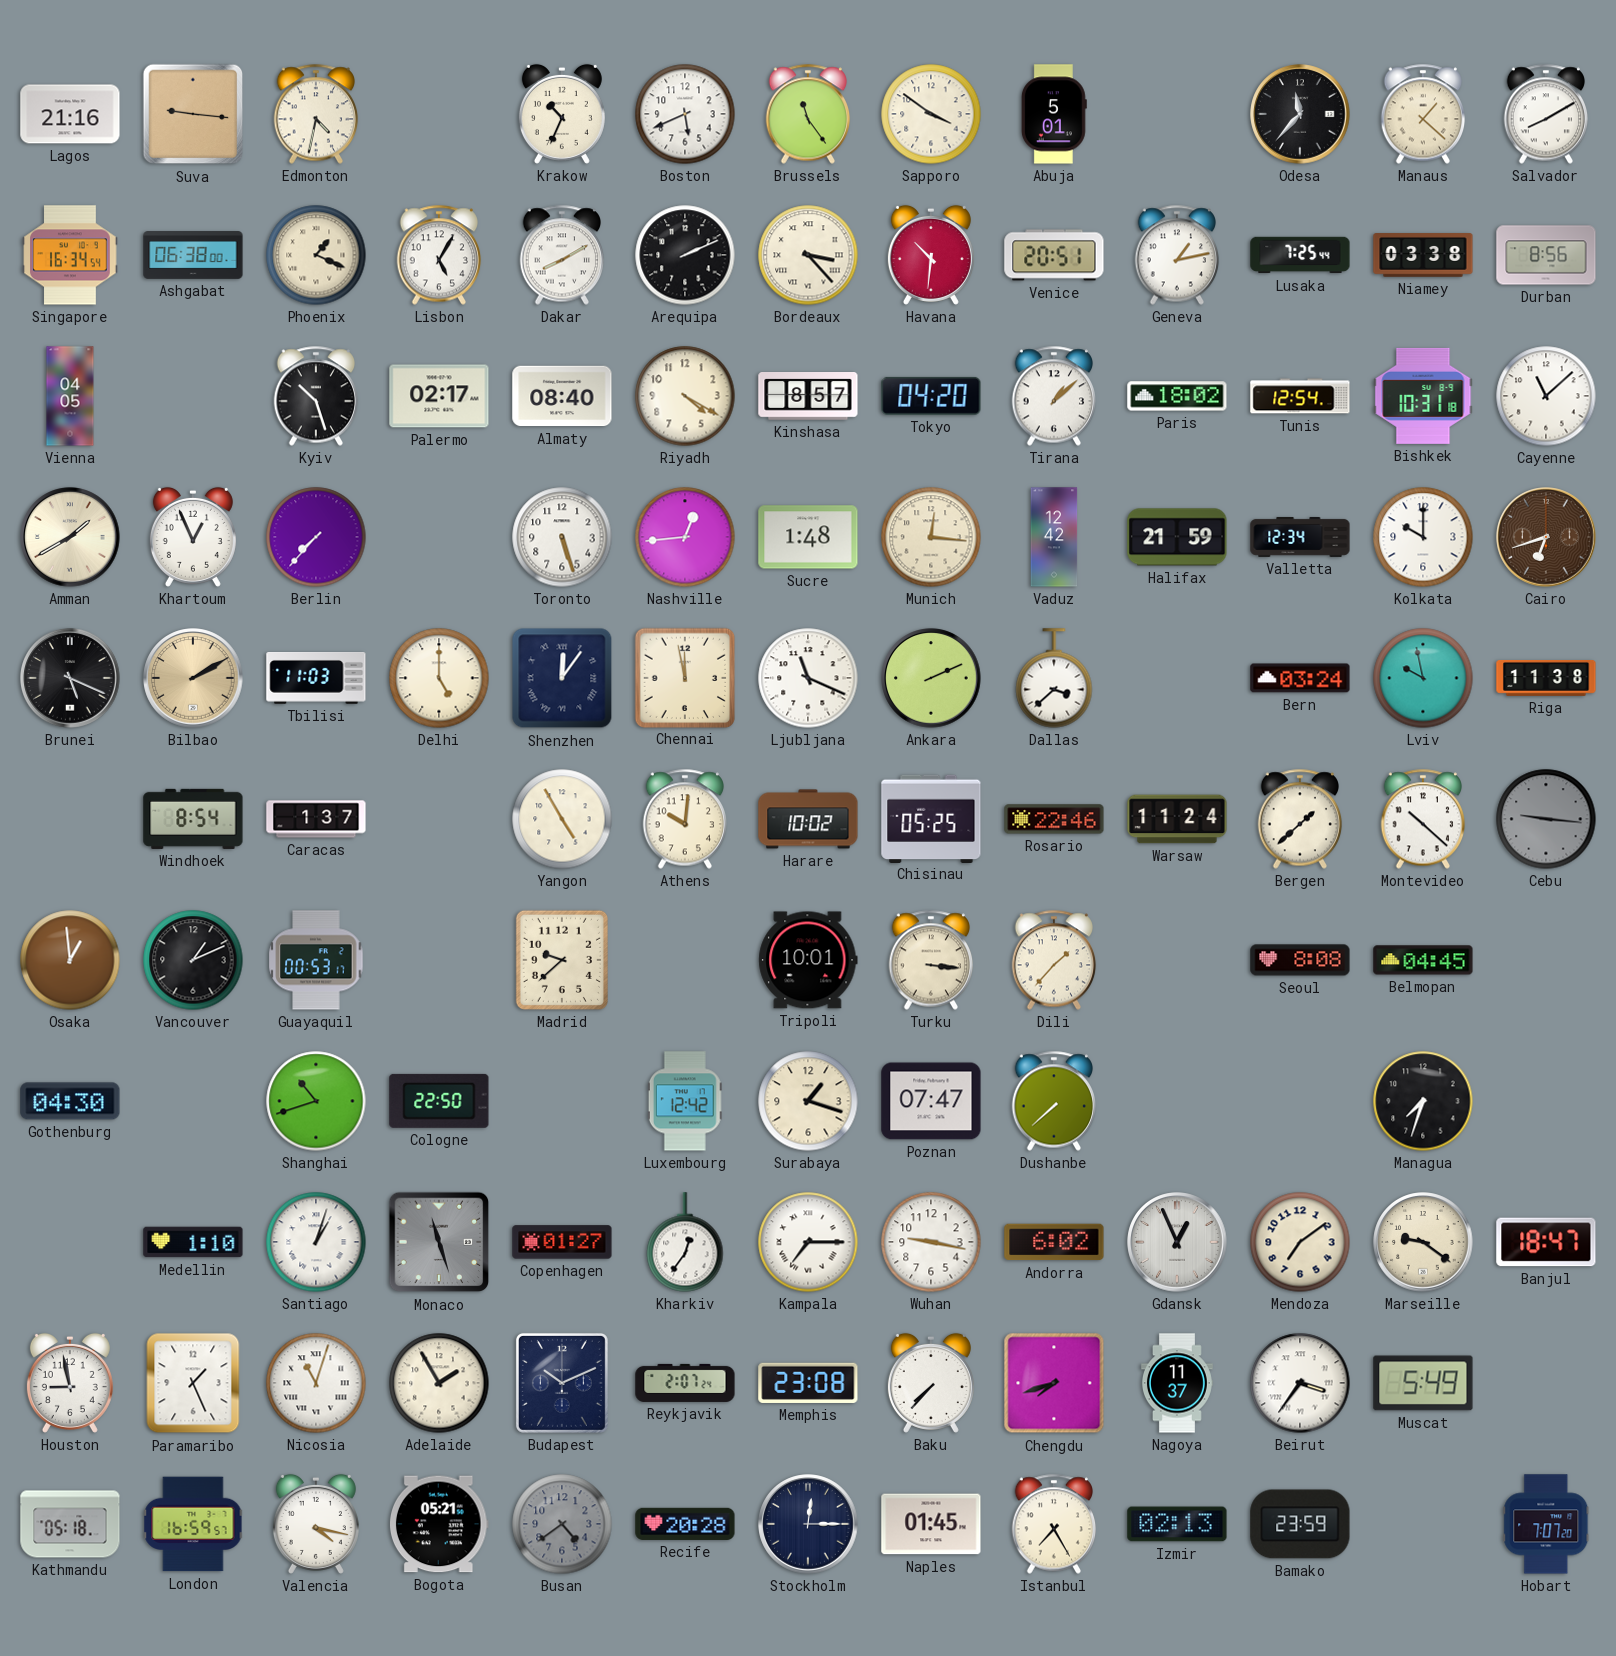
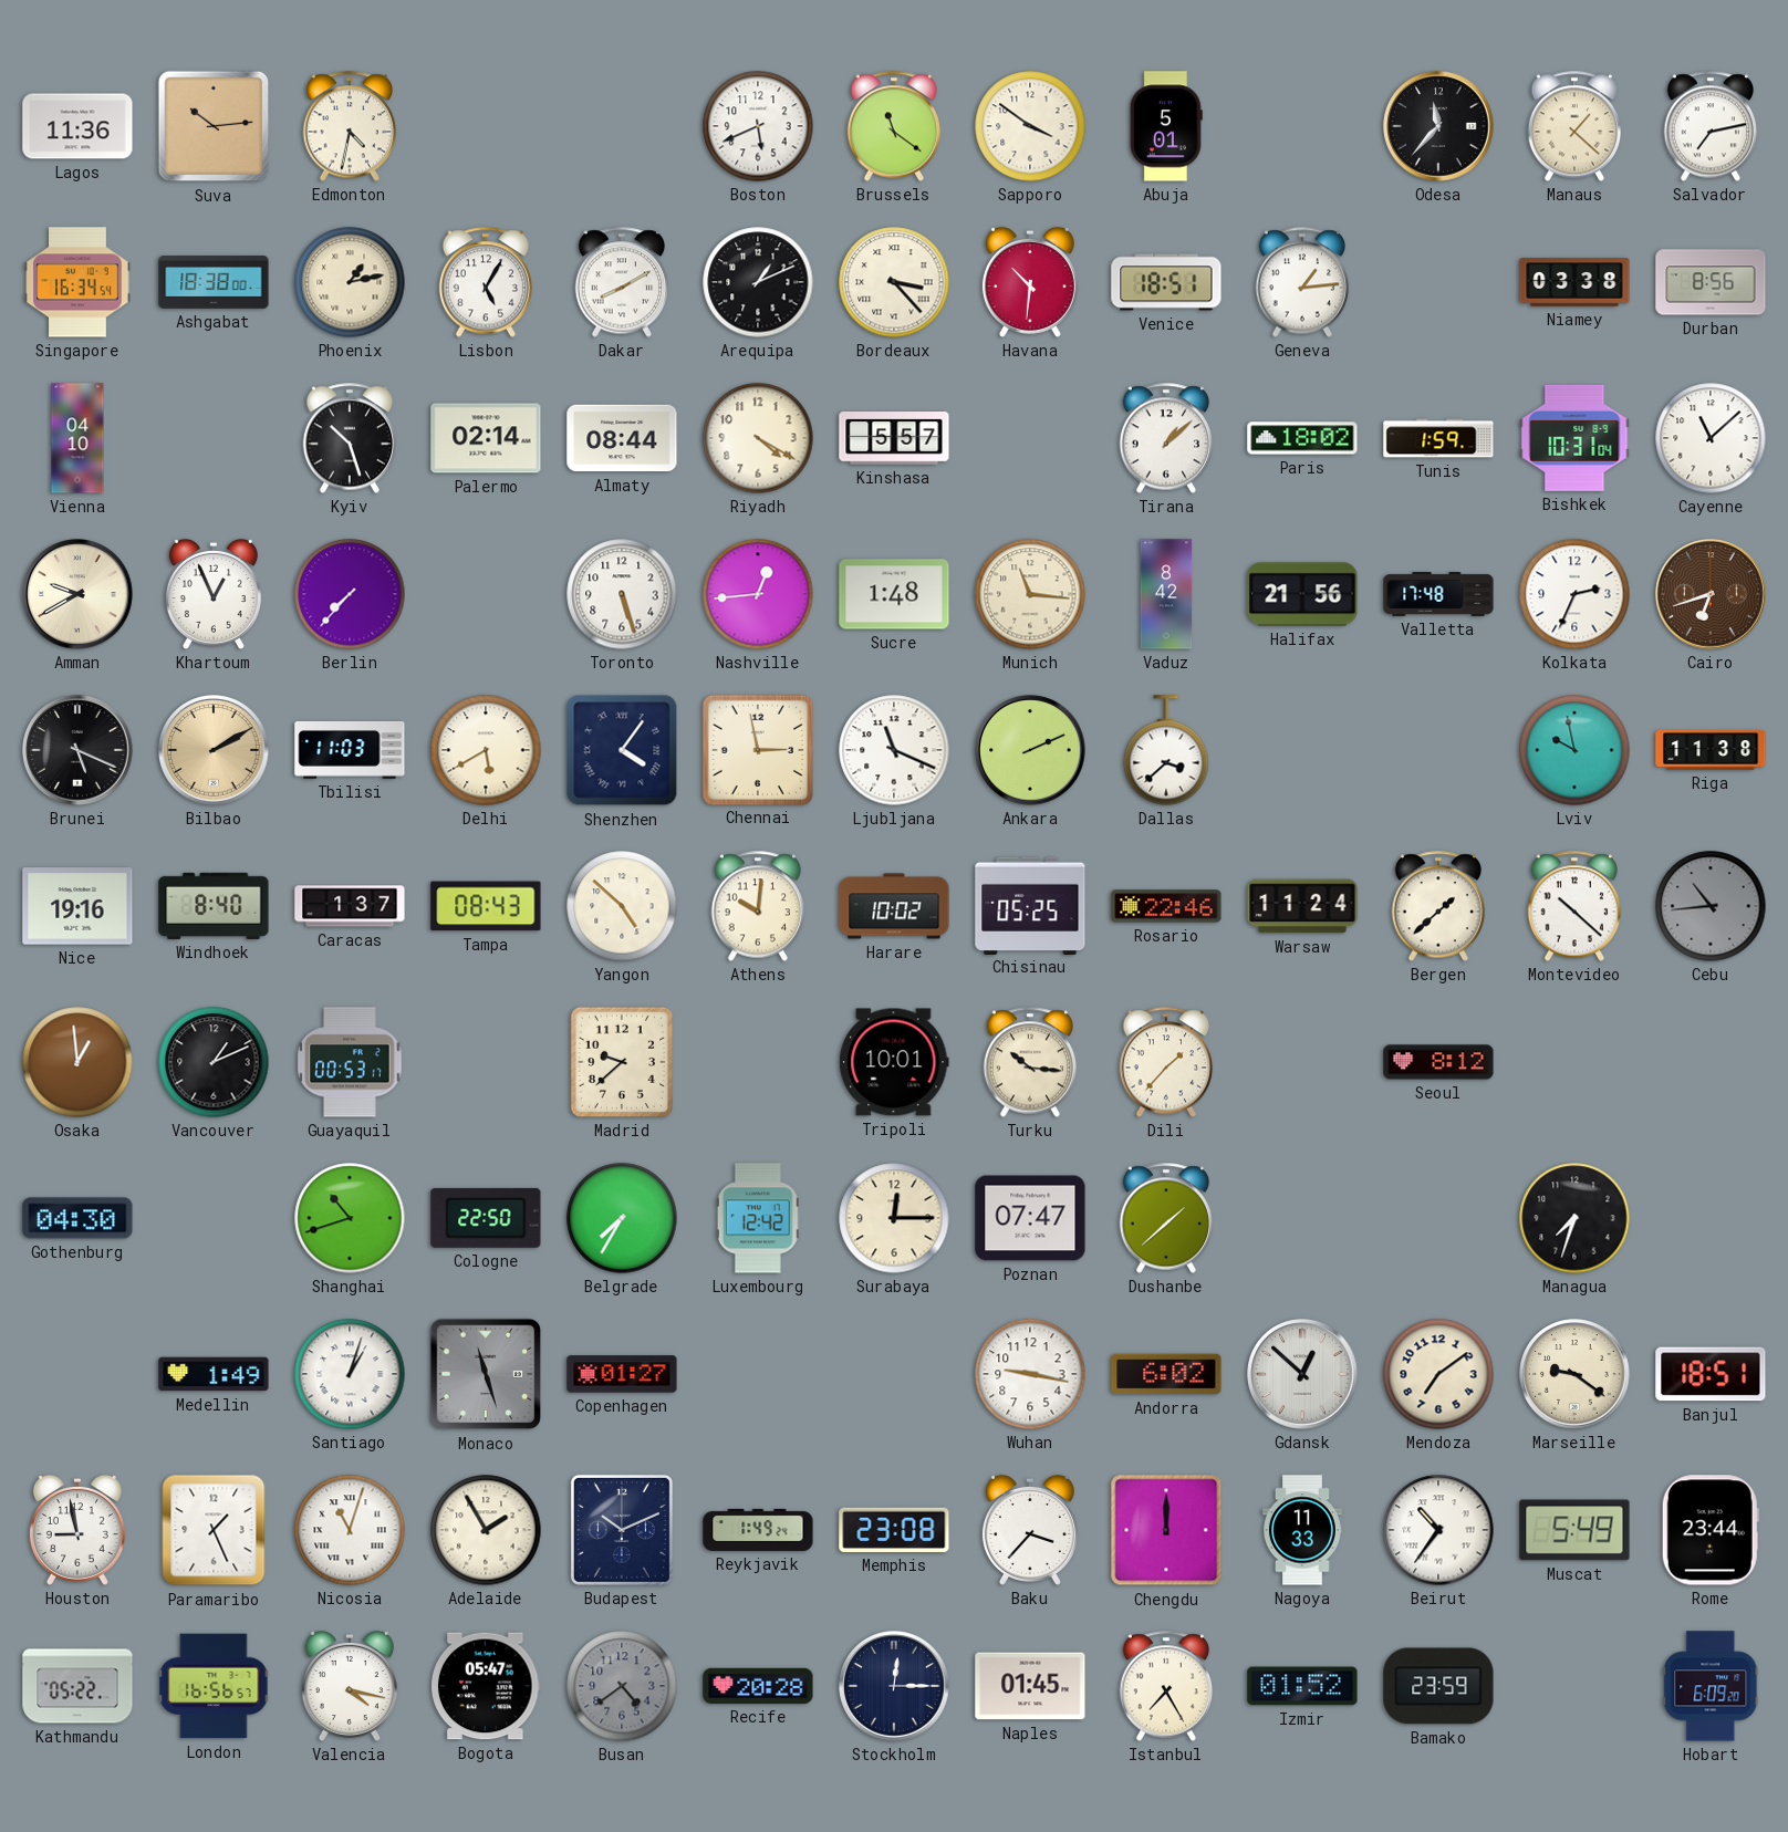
Lagos: 21:16 -> 11:36
Suva: 9:16 -> 10:14
Krakow: 10:34 -> none
Brussels: 11:24 -> 11:21
Salvador: 8:10 -> 7:13
Ashgabat: 06:38 -> 18:38
Phoenix: 1:19 -> 1:13
Arequipa: 2:11 -> 1:11
Venice: 20:51 -> 18:51
Geneva: 1:13 -> 1:14
Lusaka: 7:25 -> none
Vienna: 04:05 -> 04:10
Palermo: 02:17 -> 02:14
Almaty: 08:40 -> 08:44
Kinshasa: 8:57 -> 5:57
Tokyo: 04:20 -> none
Tunis: 12:54 -> 1:59
Bishkek: 10:31:18 -> 10:31:04
Amman: 1:40 -> 9:40
Munich: 12:16 -> 11:16
Vaduz: 12:42 -> 8:42
Halifax: 21:59 -> 21:56
Valletta: 12:34 -> 17:48
Kolkata: 10:00 -> 2:34
Delhi: 5:00 -> 5:40
Shenzhen: 12:06 -> 4:06
Chennai: 11:58 -> 2:58
Bern: 03:24 -> none
Nice: none -> 19:16
Windhoek: 8:54 -> 8:40
Tampa: none -> 08:43
Yangon: 4:55 -> 4:52
Cebu: 9:16 -> 10:44
Turku: 3:16 -> 10:16
Seoul: 8:08 -> 8:12
Belmopan: 04:45 -> none
Belgrade: none -> 7:35
Surabaya: 1:18 -> 12:15
Dushanbe: 7:38 -> 1:38
Medellin: 1:10 -> 1:49
Kharkiv: 12:36 -> none
Kampala: 7:15 -> none
Gdansk: 12:56 -> 12:52
Banjul: 18:47 -> 18:51
Reykjavik: 2:07 -> 1:49
Baku: 7:37 -> 3:37
Chengdu: 7:42 -> 12:00
Nagoya: 11:37 -> 11:33
Beirut: 3:36 -> 10:36
Rome: none -> 23:44
Kathmandu: 05:18 -> 05:22
London: 16:59 -> 16:56
Bogota: 05:21 -> 05:47
Izmir: 02:13 -> 01:52
Hobart: 7:07 -> 6:09
